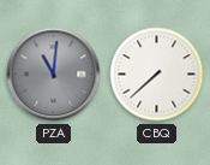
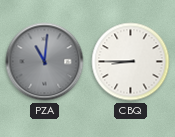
CBQ: 7:38 -> 8:45
